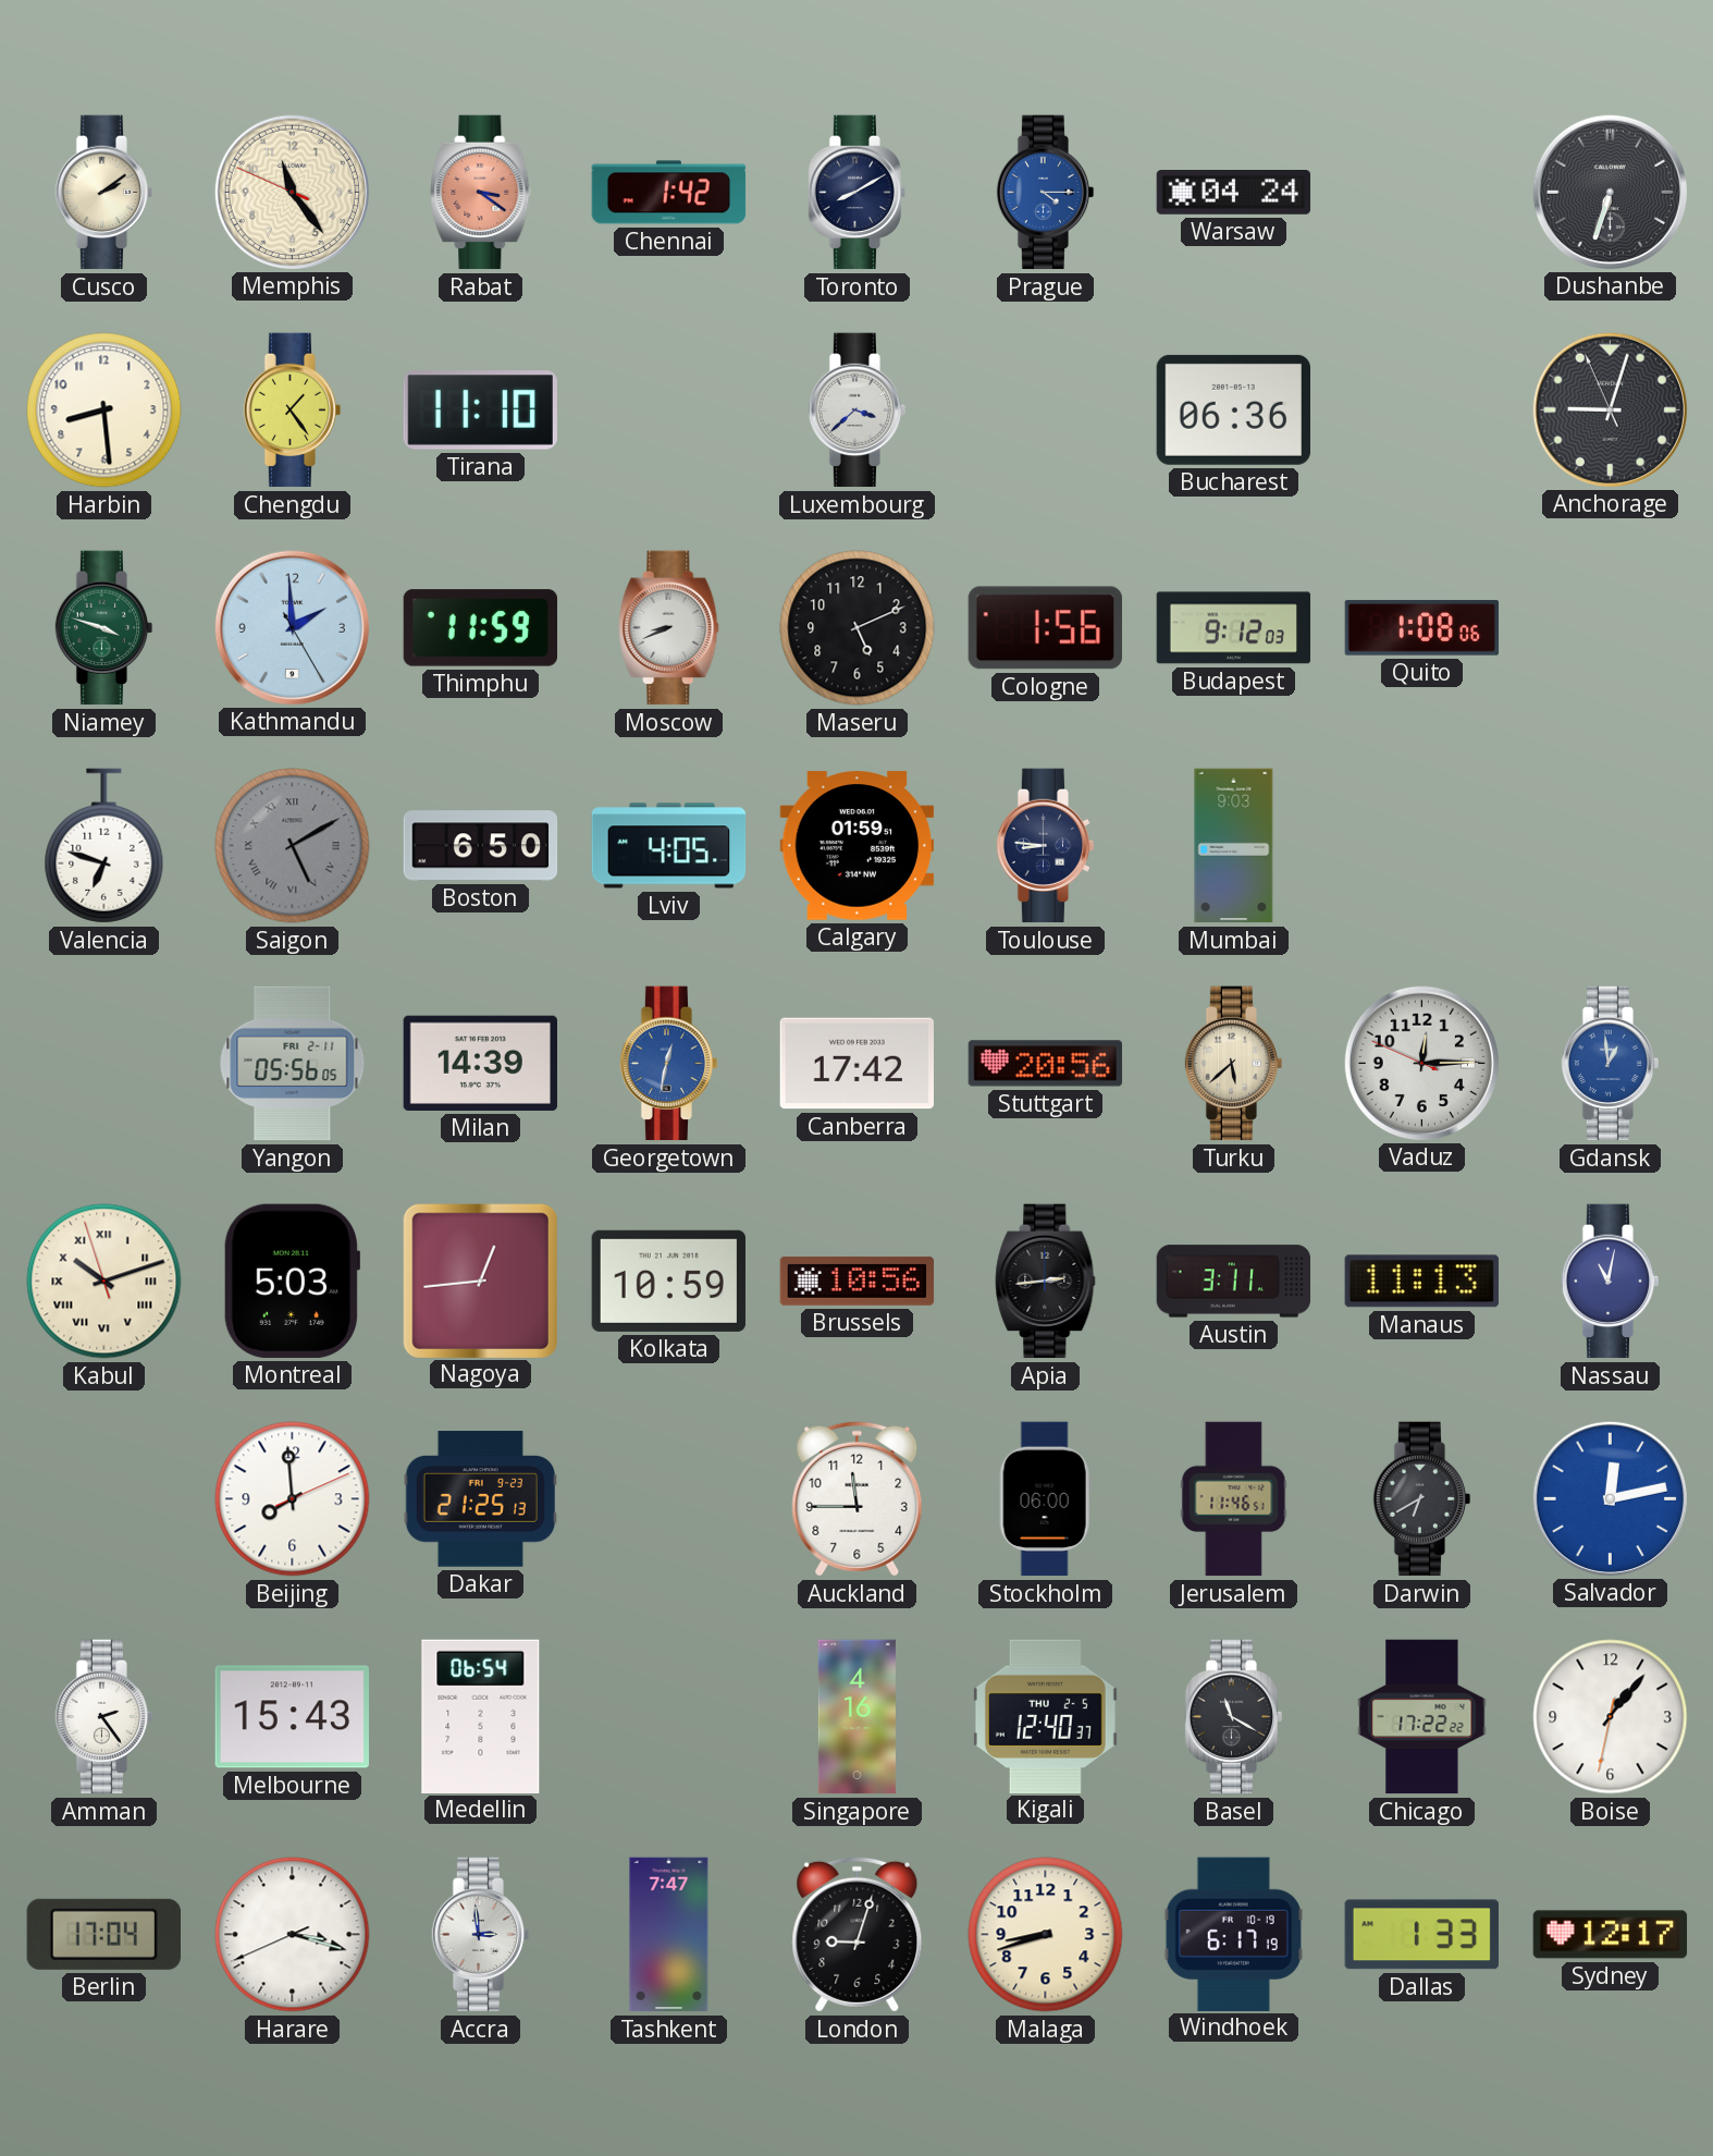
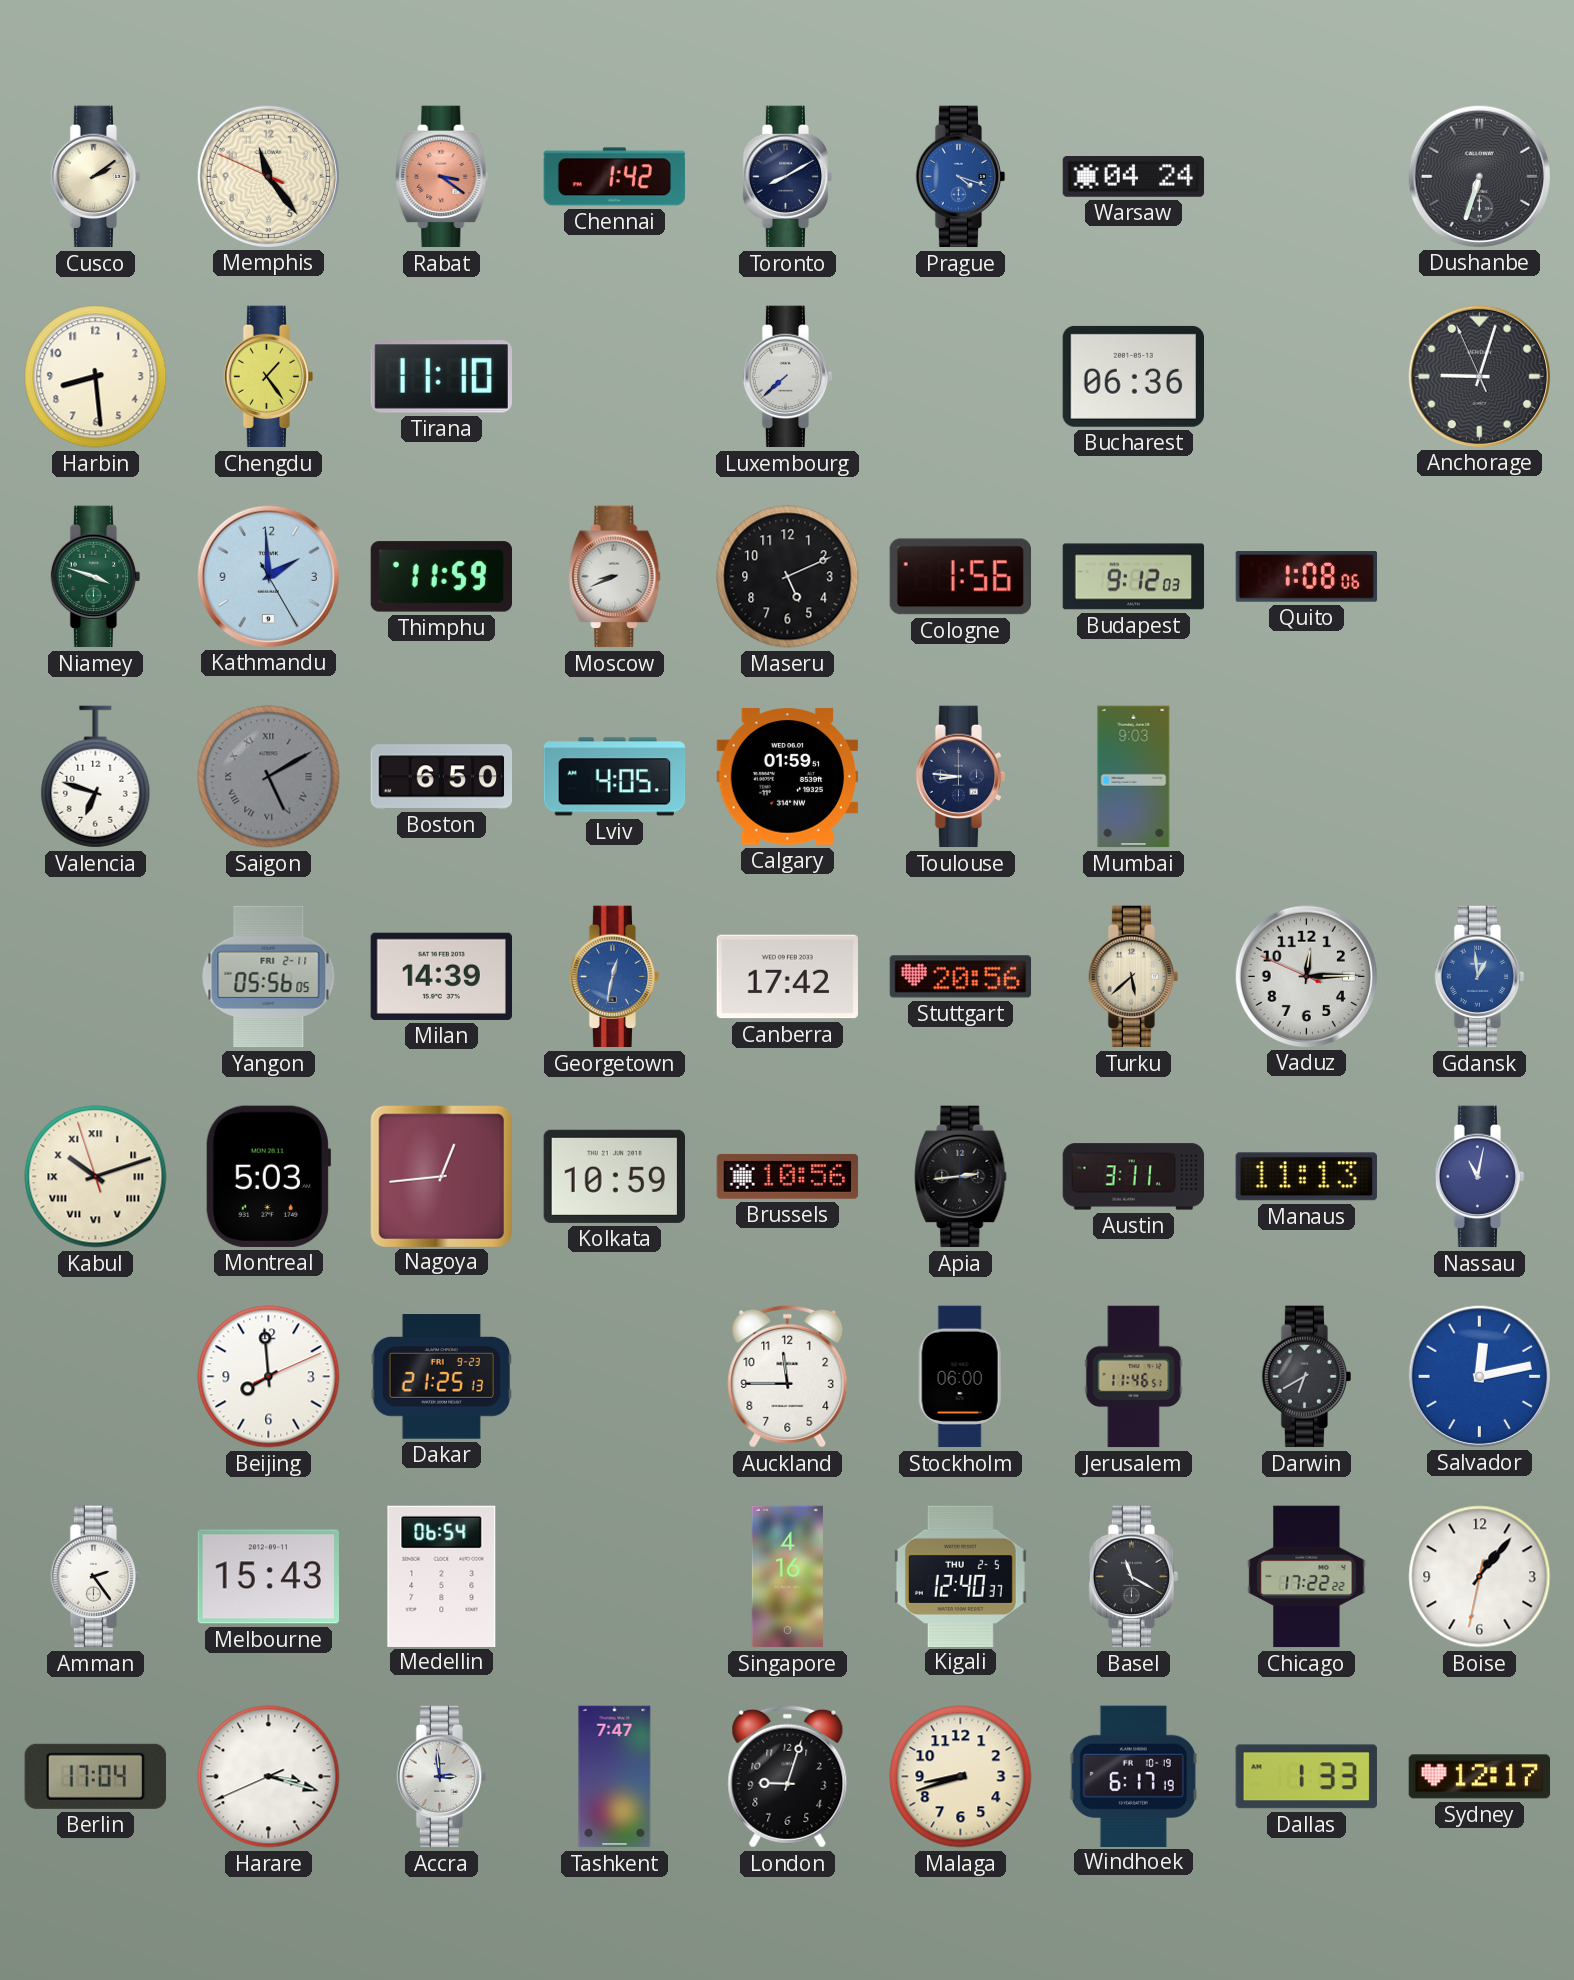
Prague: 4:15 -> 4:18
Luxembourg: 3:38 -> 7:38
